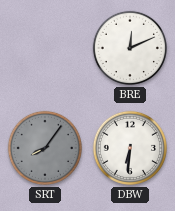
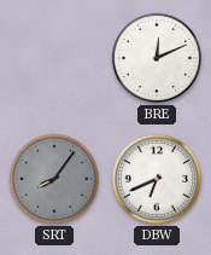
DBW: 6:31 -> 6:41
